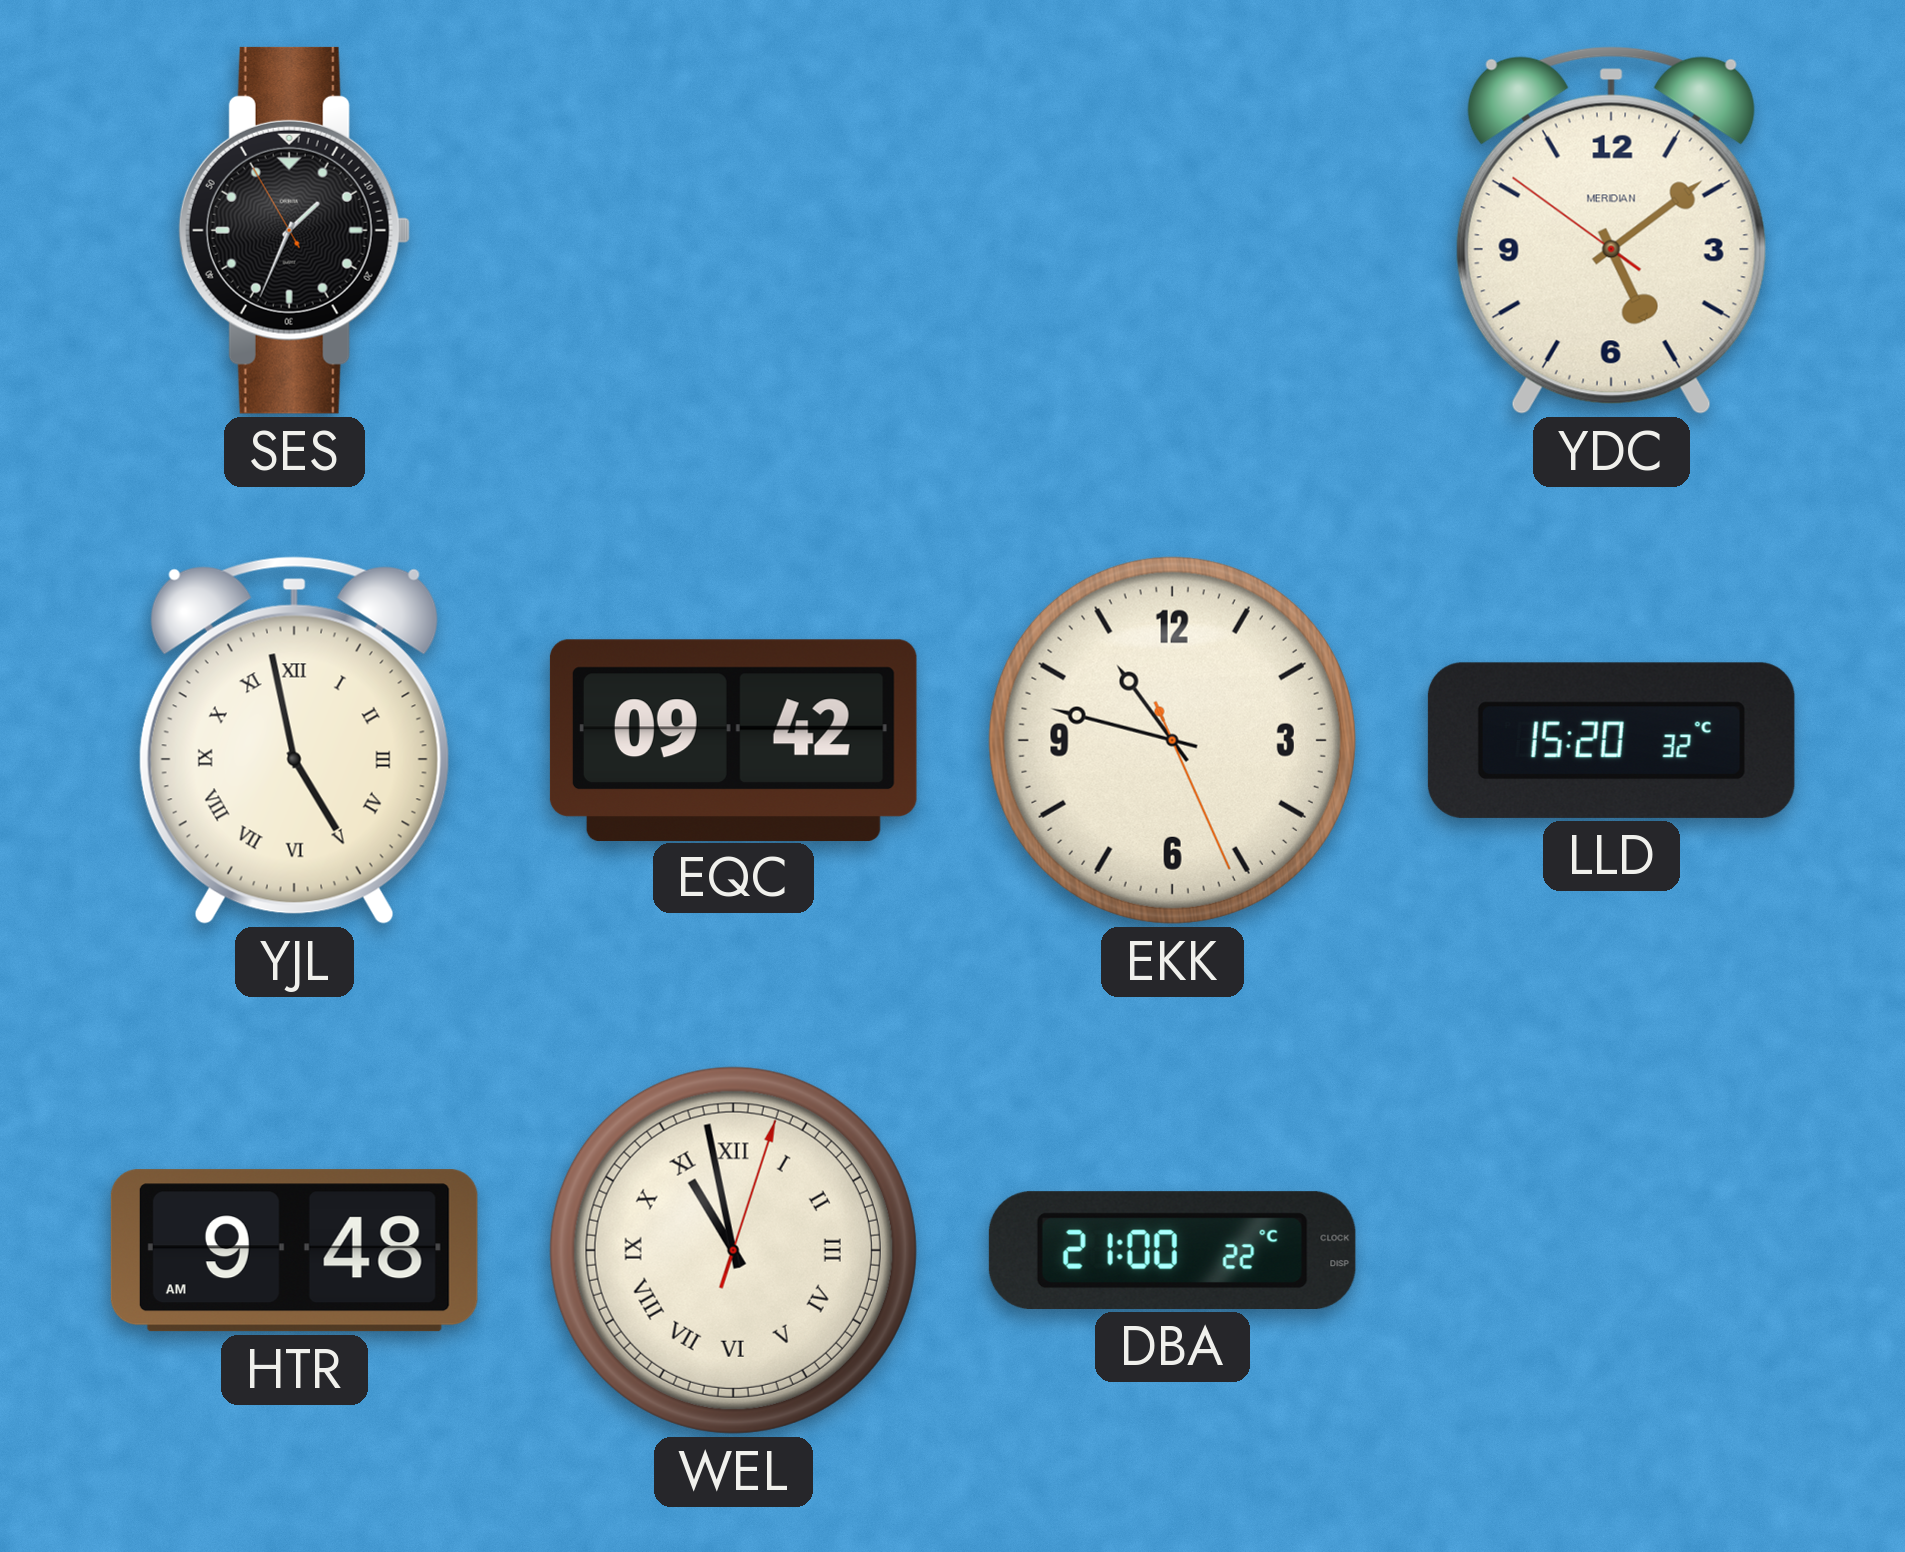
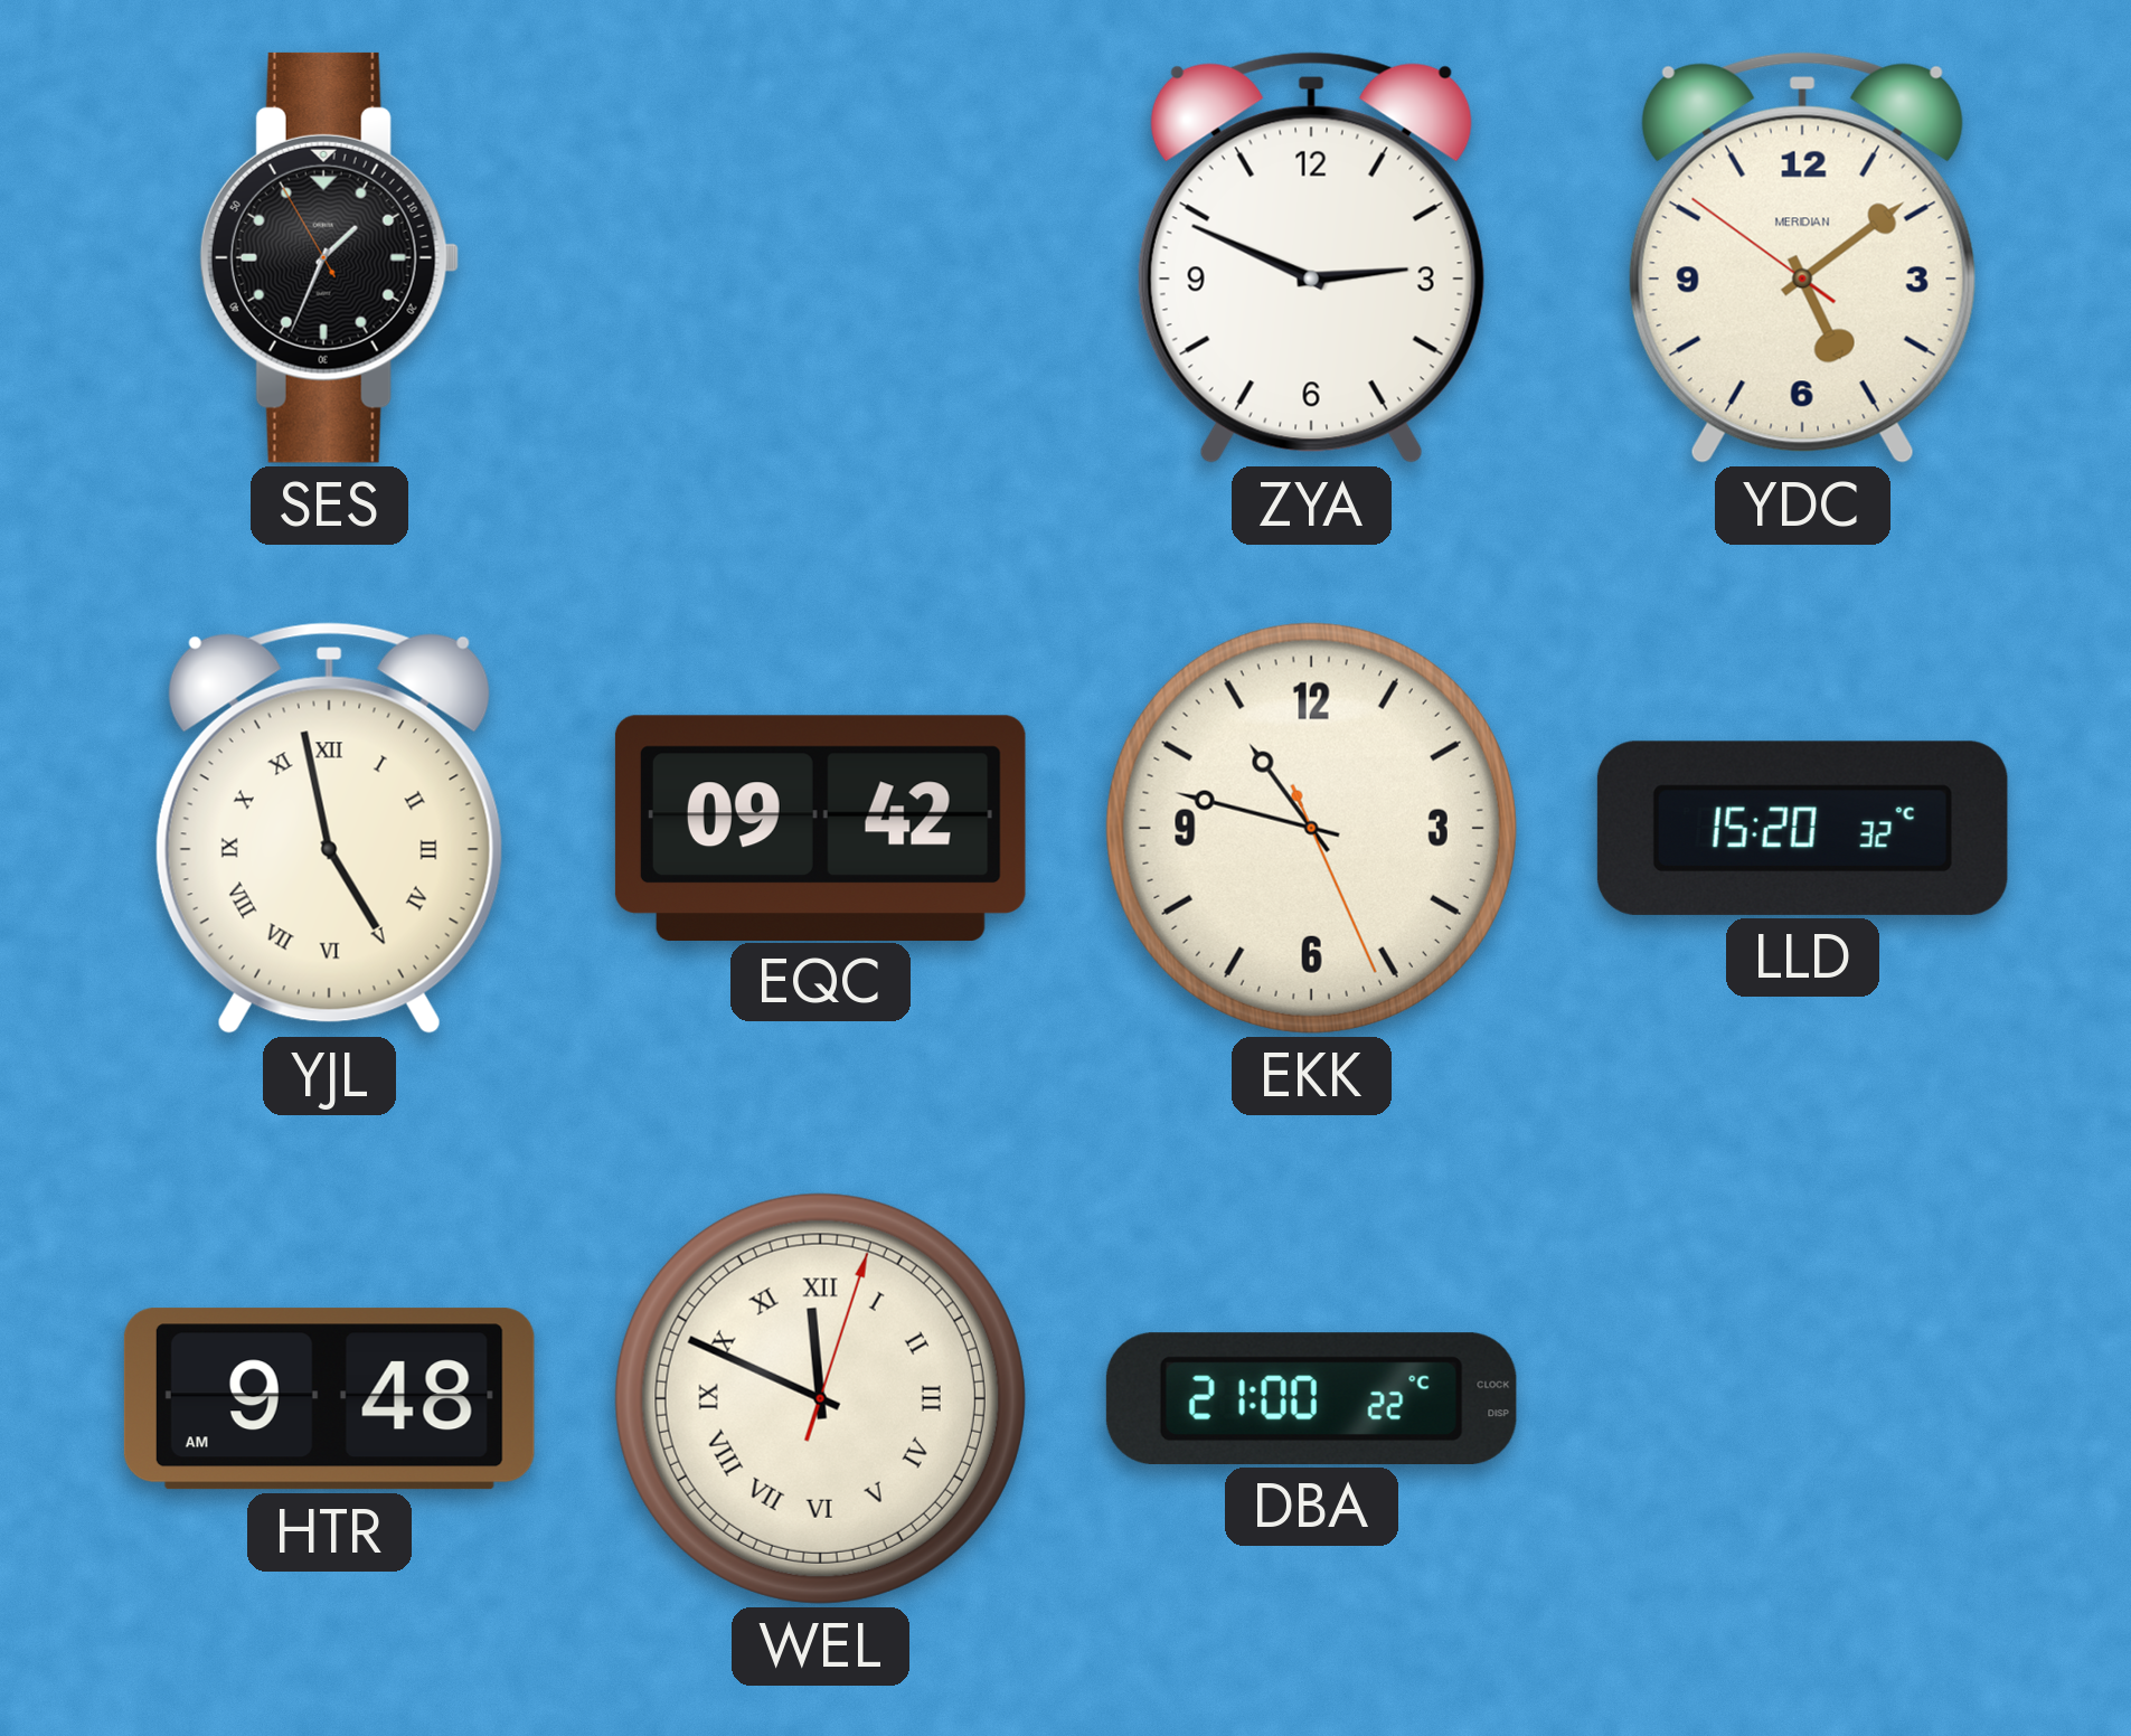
ZYA: none -> 2:49
WEL: 10:58 -> 11:49
